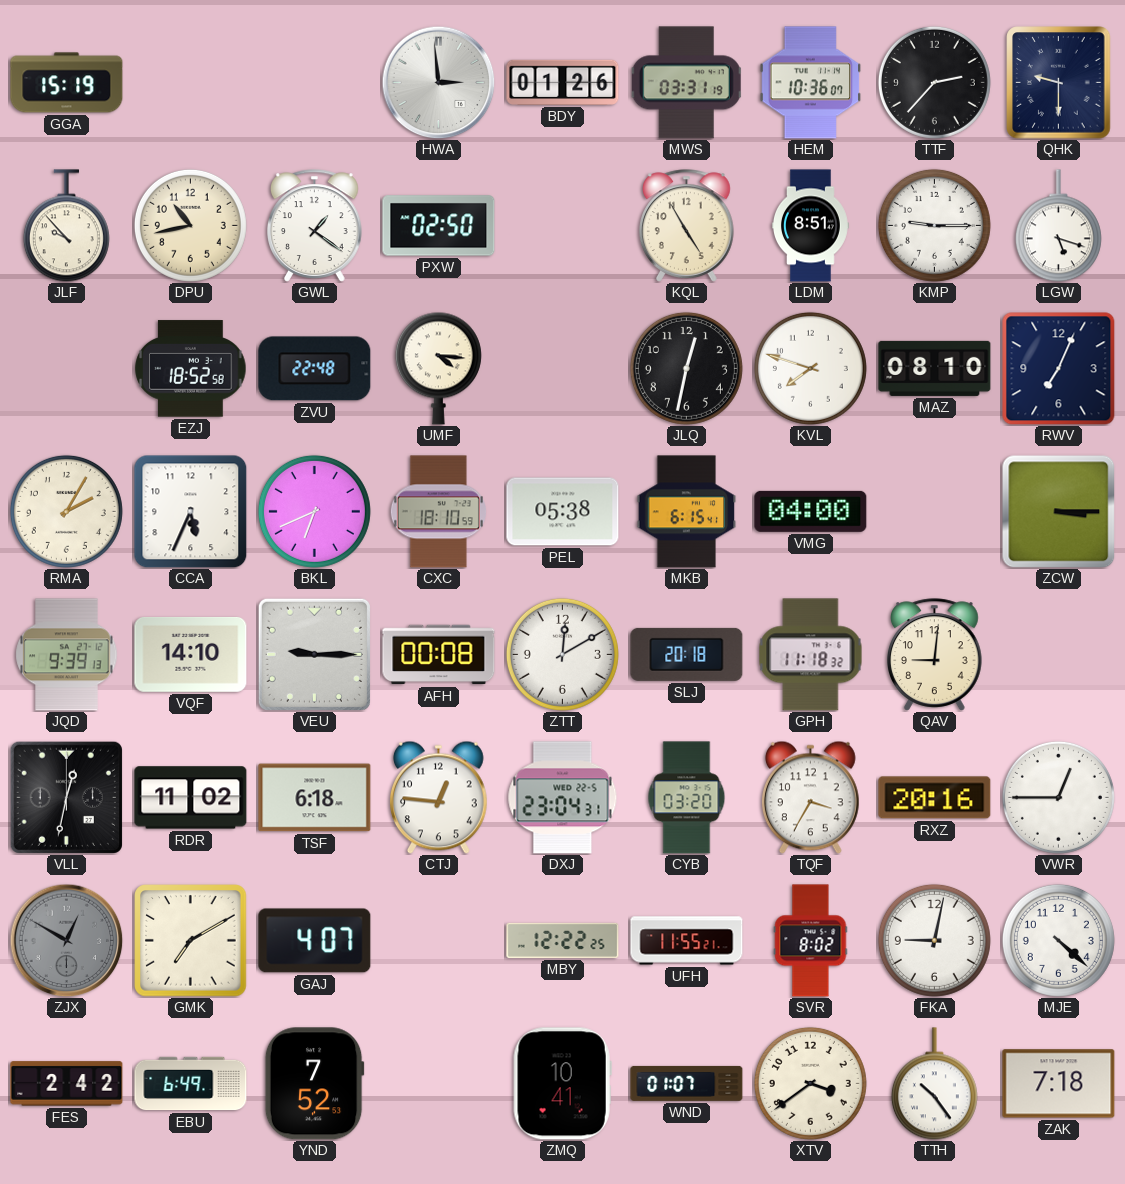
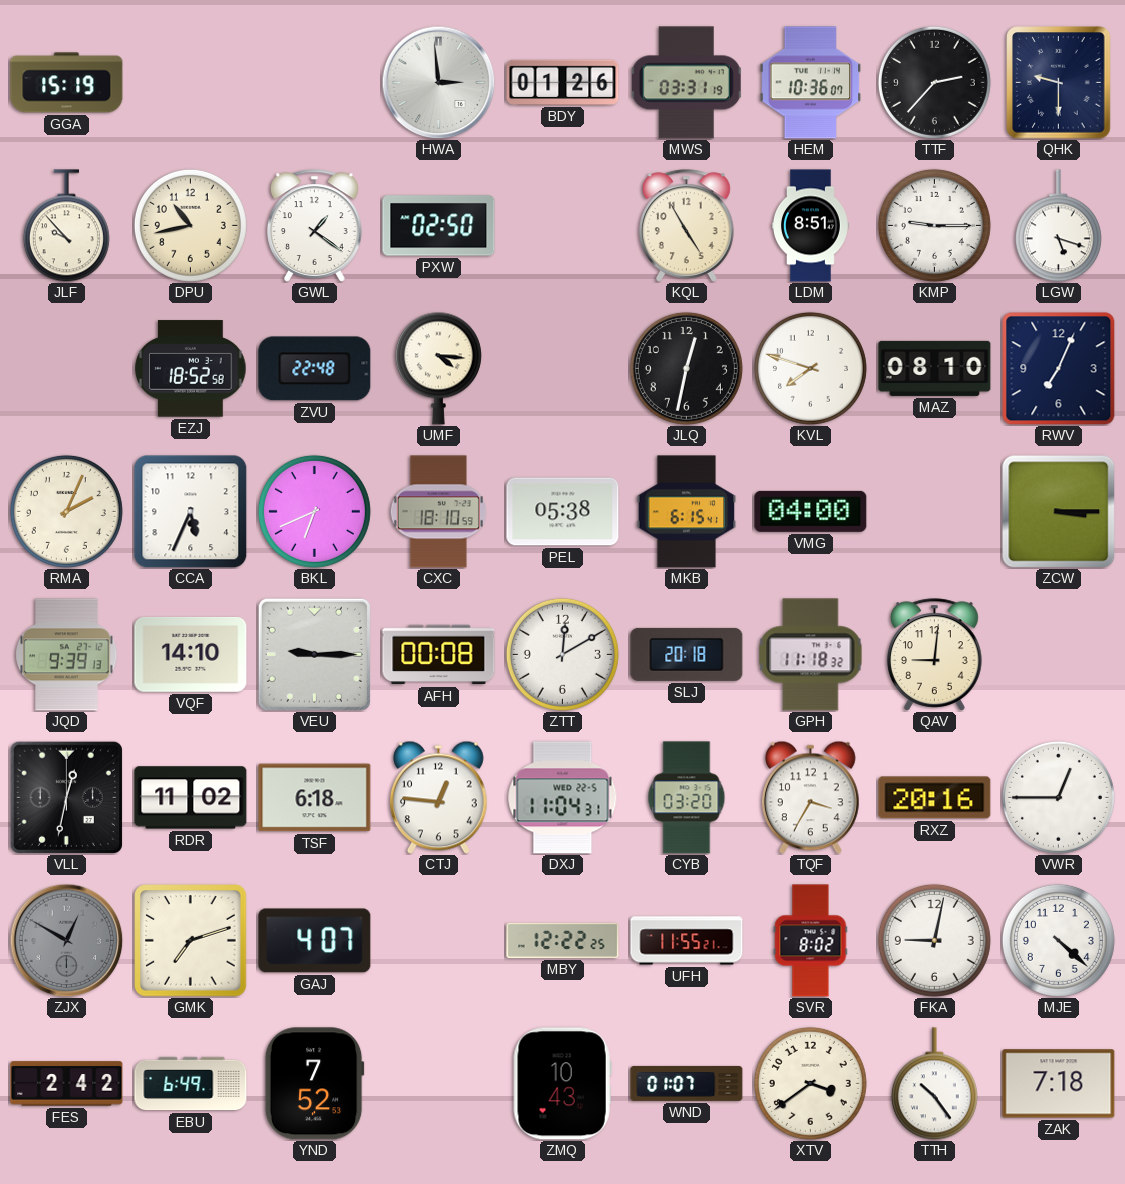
RMA: 2:05 -> 2:04
DXJ: 23:04 -> 11:04
GMK: 7:10 -> 7:12
ZMQ: 10:41 -> 10:43
